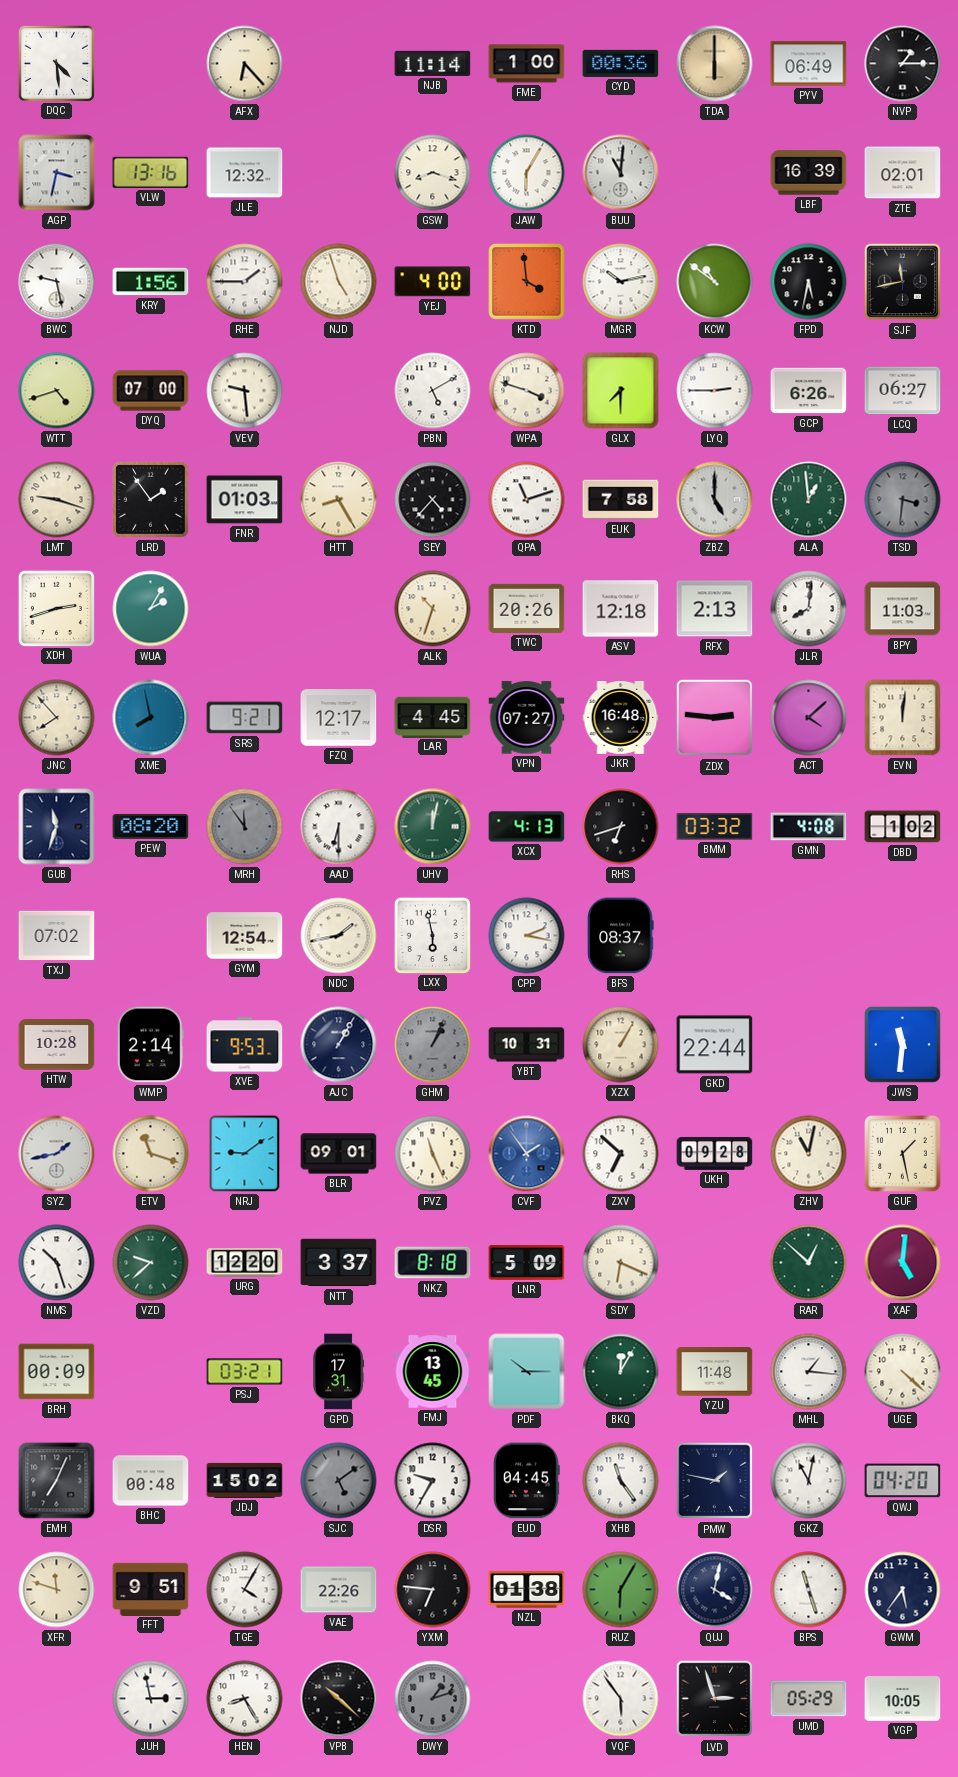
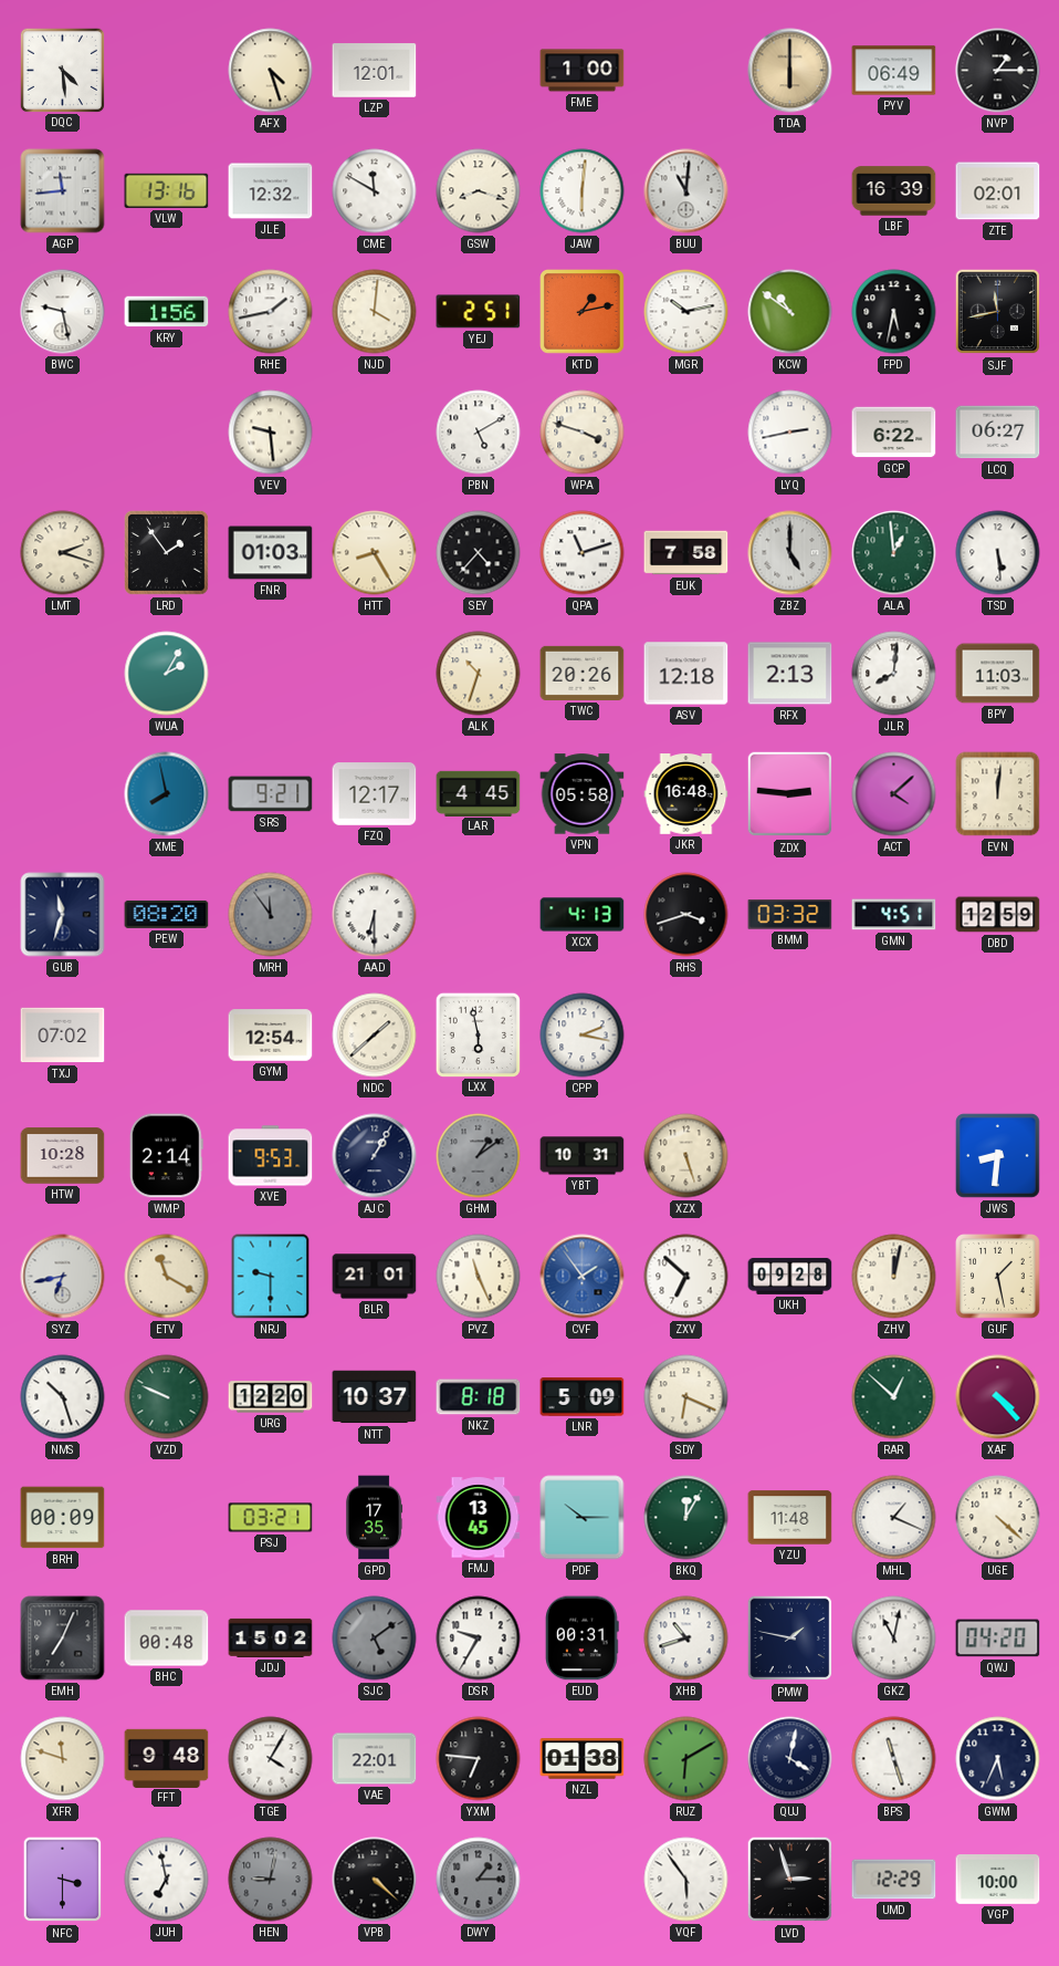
AFX: 6:23 -> 4:27
LZP: none -> 12:01
NJB: 11:14 -> none
CYD: 00:36 -> none
AGP: 3:32 -> 11:44
CME: none -> 11:50
JAW: 6:05 -> 6:01
RHE: 1:45 -> 1:43
NJD: 4:57 -> 4:01
YEJ: 4:00 -> 2:51
KTD: 3:59 -> 1:13
WTT: 4:42 -> none
DYQ: 07:00 -> none
GLX: 7:30 -> none
LYQ: 2:45 -> 2:43
GCP: 6:26 -> 6:22
LMT: 9:18 -> 2:18
TSD: 3:31 -> 5:29
TSD dial: grey -> white
XDH: 2:42 -> none
JNC: 7:53 -> none
VPN: 07:27 -> 05:58
UHV: 12:02 -> none
RHS: 6:42 -> 3:42
GMN: 4:08 -> 4:51
DBD: 1:02 -> 12:59
NDC: 1:43 -> 1:38
BFS: 08:37 -> none
GHM: 1:04 -> 1:09
XZX: 1:05 -> 5:27
GKD: 22:44 -> none
JWS: 11:31 -> 8:31
SYZ: 1:43 -> 6:43
ETV: 11:18 -> 11:20
NRJ: 9:09 -> 9:30
BLR: 09:01 -> 21:01
ZHV: 11:02 -> 12:02
VZD: 9:38 -> 9:49
NTT: 3:37 -> 10:37
XAF: 5:01 -> 4:23
GPD: 17:31 -> 17:35
MHL: 1:16 -> 1:19
EUD: 04:45 -> 00:31
XHB: 11:24 -> 10:42
FFT: 9:51 -> 9:48
VAE: 22:26 -> 22:01
RUZ: 6:05 -> 6:10
GWM: 5:36 -> 5:34
NFC: none -> 3:30
JUH: 2:58 -> 6:58
HEN: 8:25 -> 9:02
HEN dial: white -> grey
VPB: 10:22 -> 4:22
DWY: 1:12 -> 1:15
UMD: 05:29 -> 12:29
VGP: 10:05 -> 10:00
